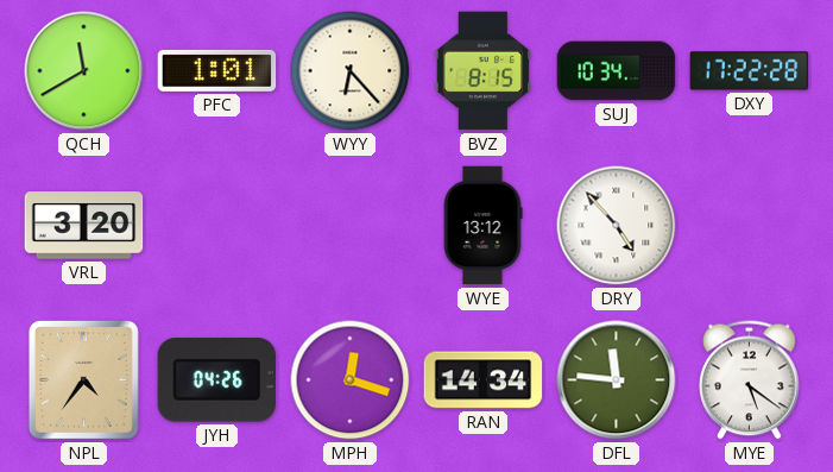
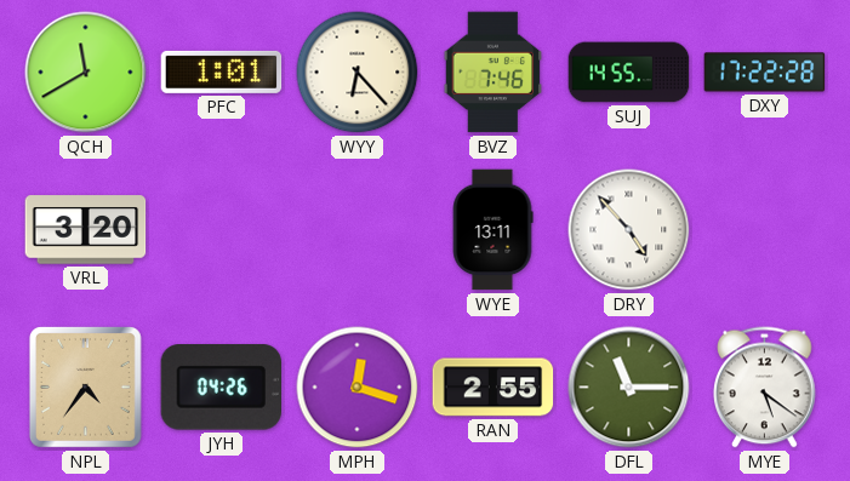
BVZ: 8:15 -> 7:46
SUJ: 10:34 -> 14:55
WYE: 13:12 -> 13:11
RAN: 14:34 -> 2:55
DFL: 11:46 -> 11:15
